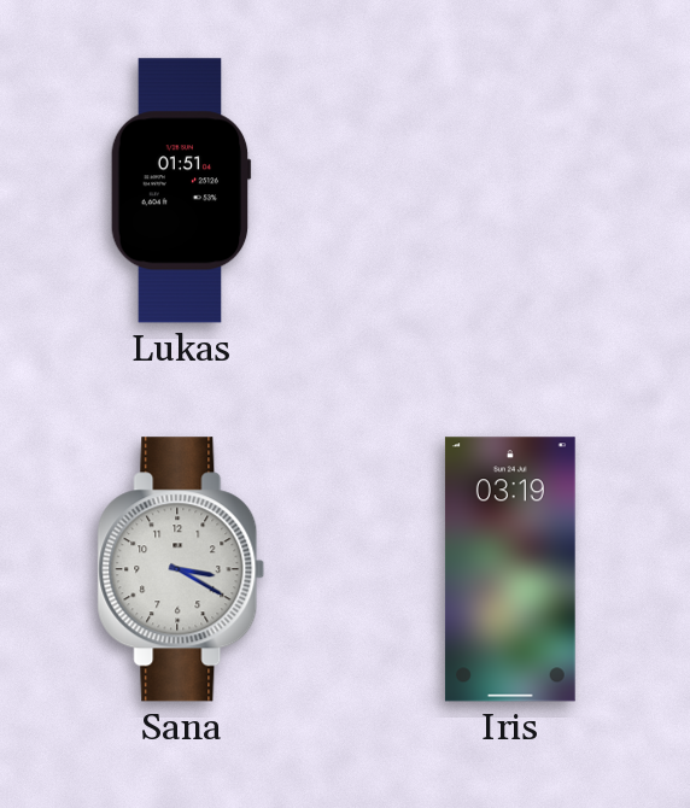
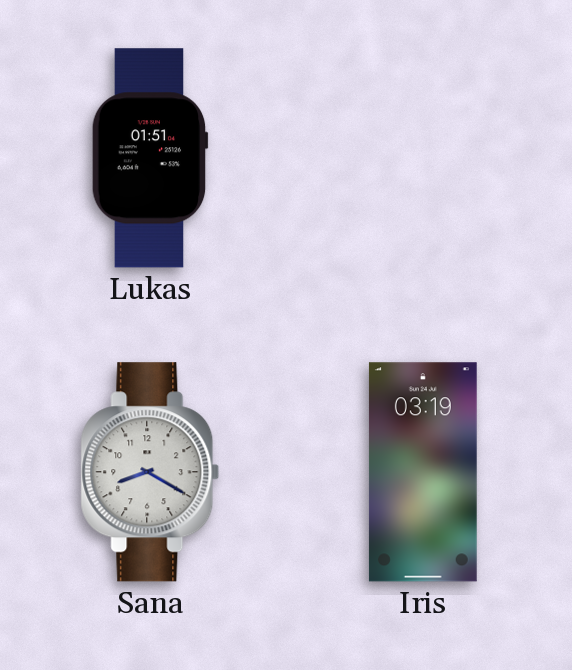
Sana: 3:20 -> 8:20
